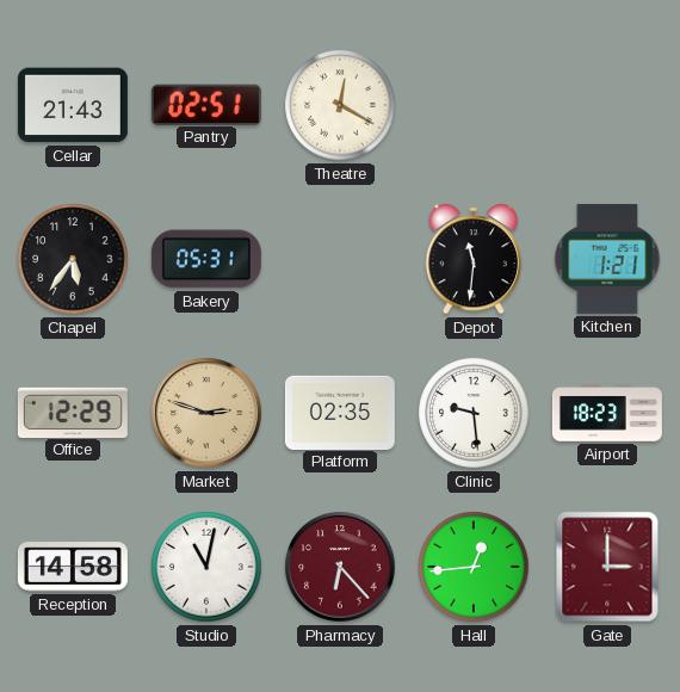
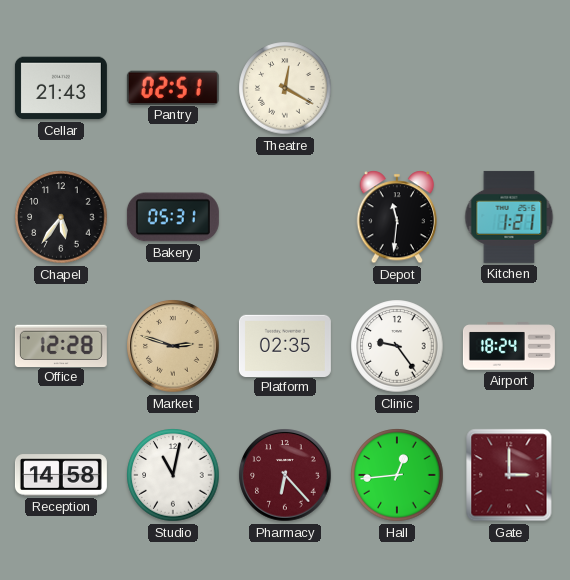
Office: 12:29 -> 12:28
Clinic: 9:29 -> 9:24
Airport: 18:23 -> 18:24
